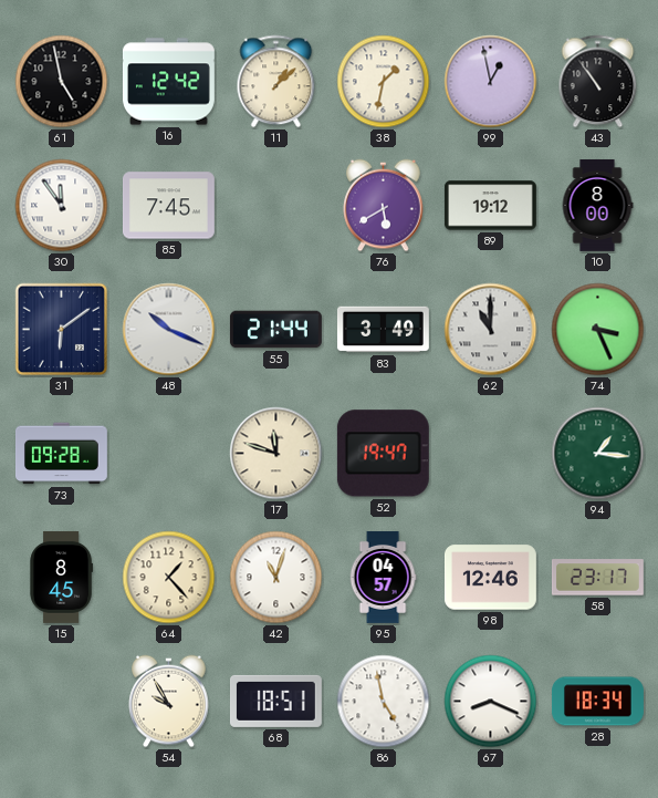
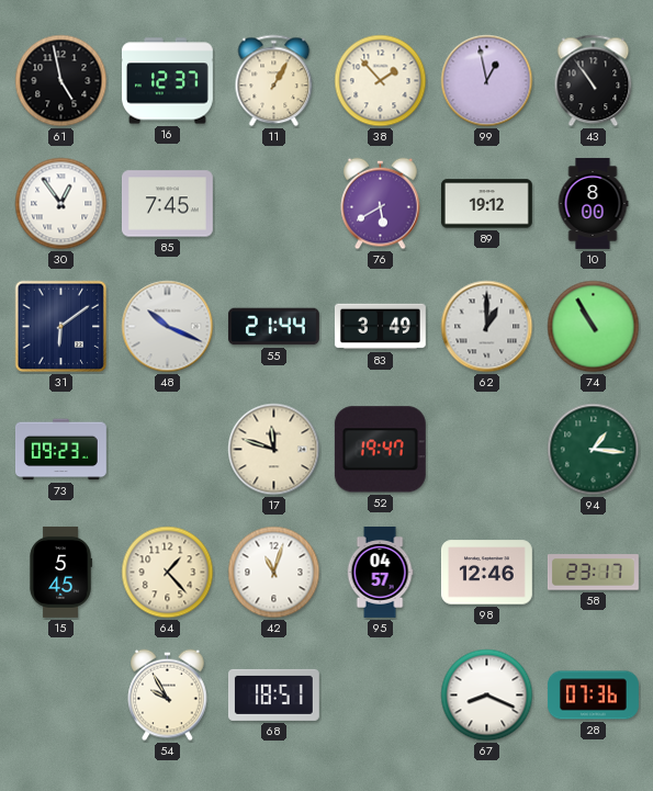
16: 12:42 -> 12:37
11: 1:08 -> 1:05
38: 1:32 -> 1:53
30: 11:54 -> 12:54
62: 11:00 -> 1:00
74: 3:26 -> 10:55
73: 09:28 -> 09:23
15: 8:45 -> 5:45
86: 4:58 -> none
28: 18:34 -> 07:36
